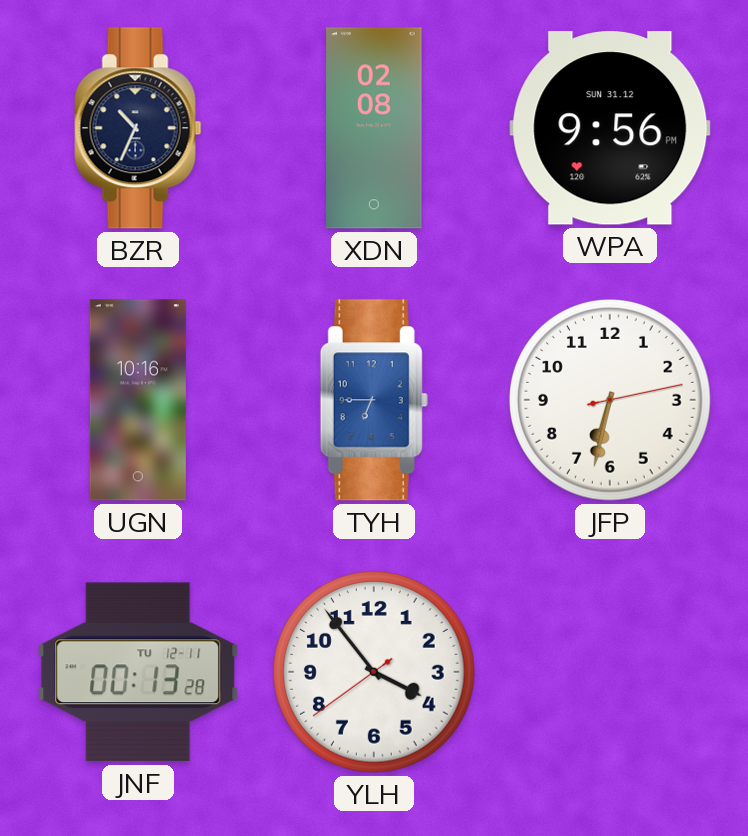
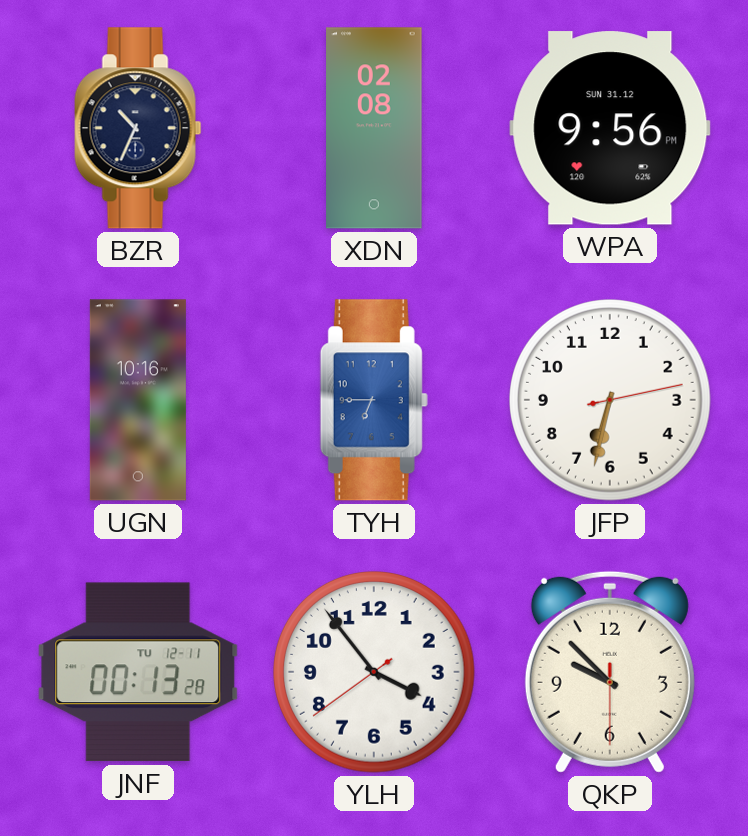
QKP: none -> 9:52
